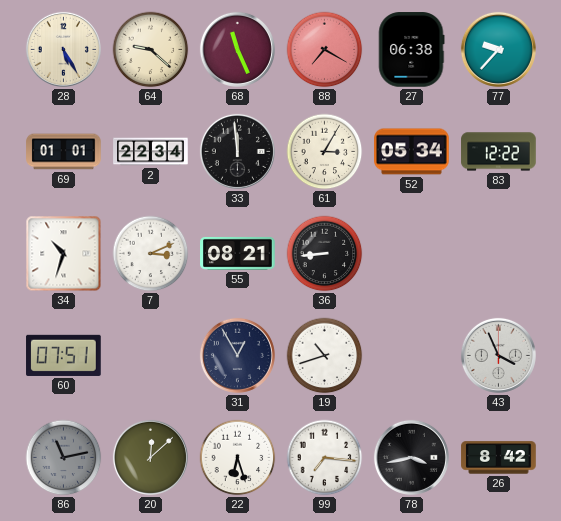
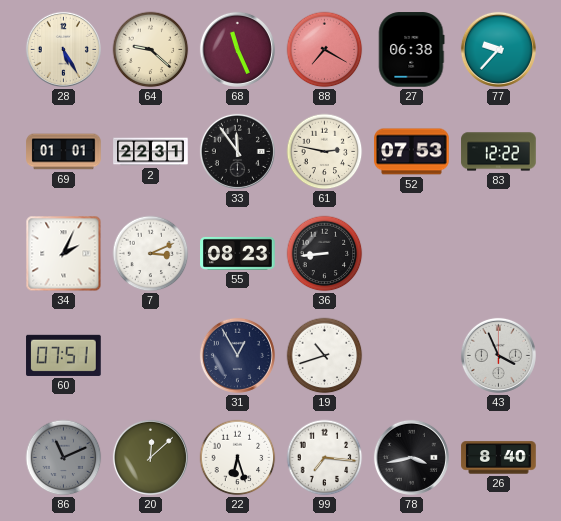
2: 22:34 -> 22:31
33: 11:59 -> 11:54
61: 3:05 -> 2:47
52: 05:34 -> 07:53
34: 10:33 -> 2:04
55: 08:21 -> 08:23
86: 11:13 -> 11:11
26: 8:42 -> 8:40
